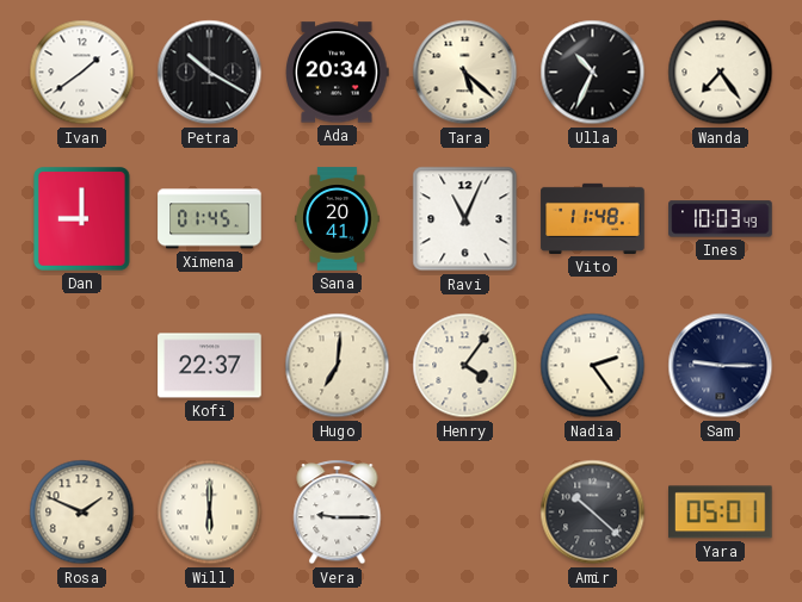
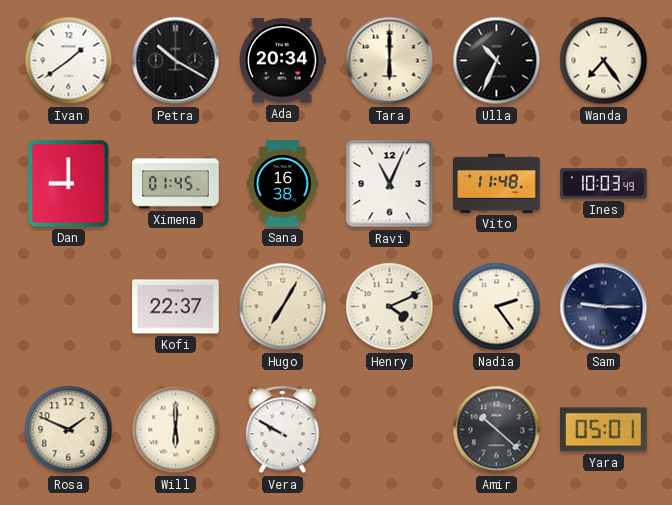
Tara: 5:22 -> 6:00
Sana: 20:41 -> 16:38
Hugo: 7:01 -> 7:05
Henry: 4:06 -> 4:11
Vera: 9:15 -> 9:50
